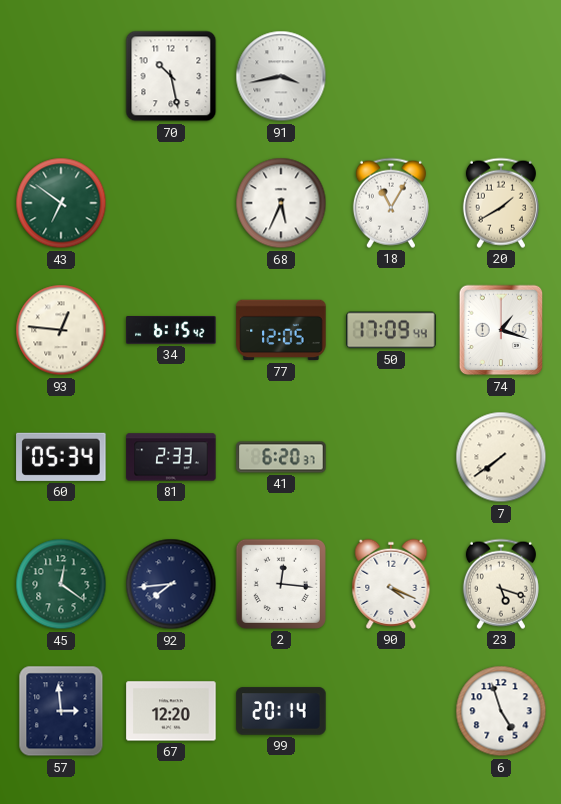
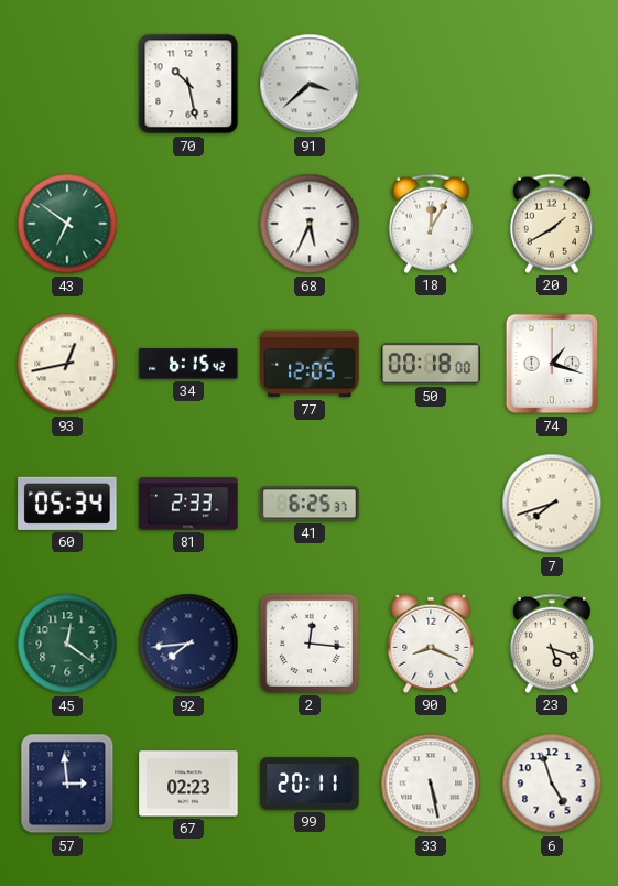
91: 3:43 -> 3:38
18: 11:05 -> 12:05
93: 12:46 -> 12:43
50: 17:09 -> 00:18
41: 6:20 -> 6:25
7: 7:39 -> 7:42
90: 4:19 -> 8:19
67: 12:20 -> 02:23
99: 20:14 -> 20:11
33: none -> 5:28
